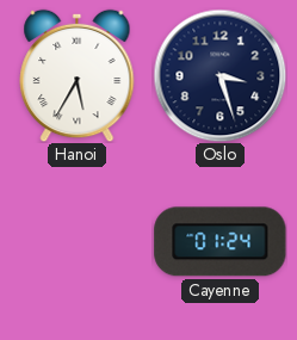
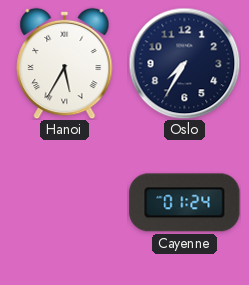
Oslo: 3:27 -> 7:35
